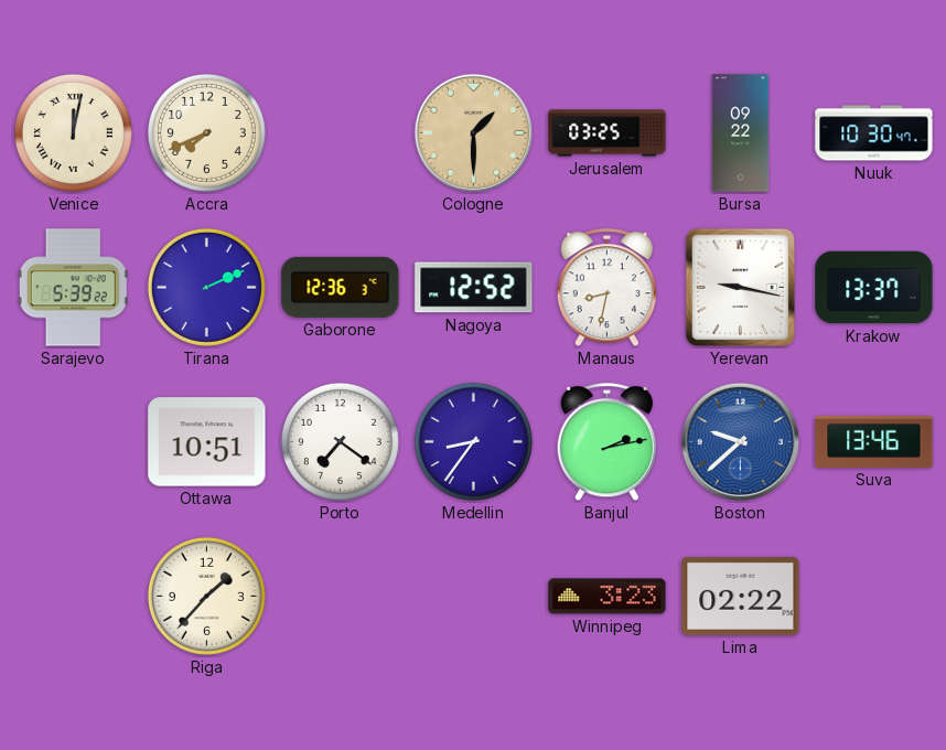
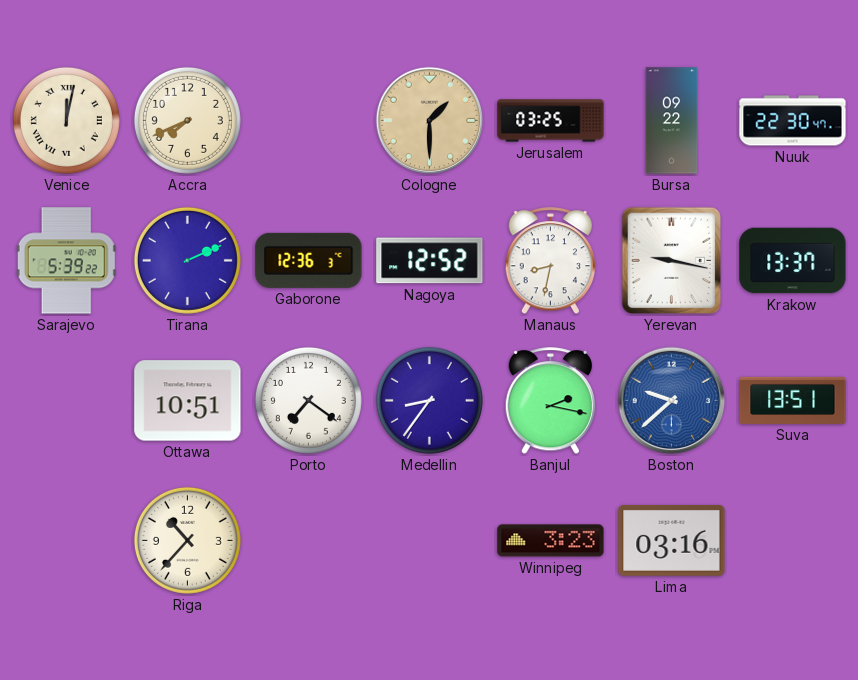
Nuuk: 10:30 -> 22:30
Banjul: 2:13 -> 2:17
Suva: 13:46 -> 13:51
Riga: 1:37 -> 10:37
Lima: 02:22 -> 03:16
